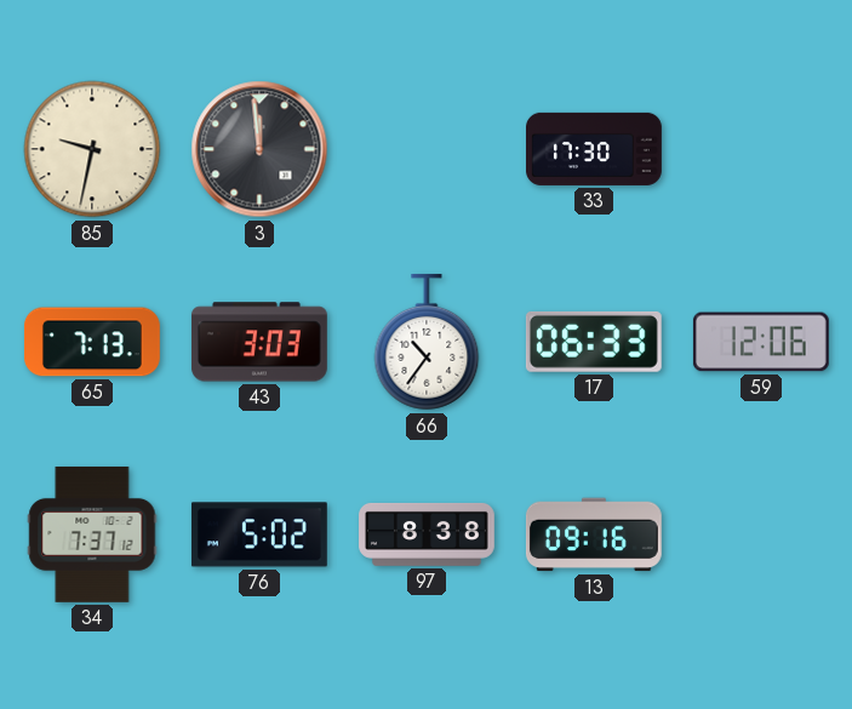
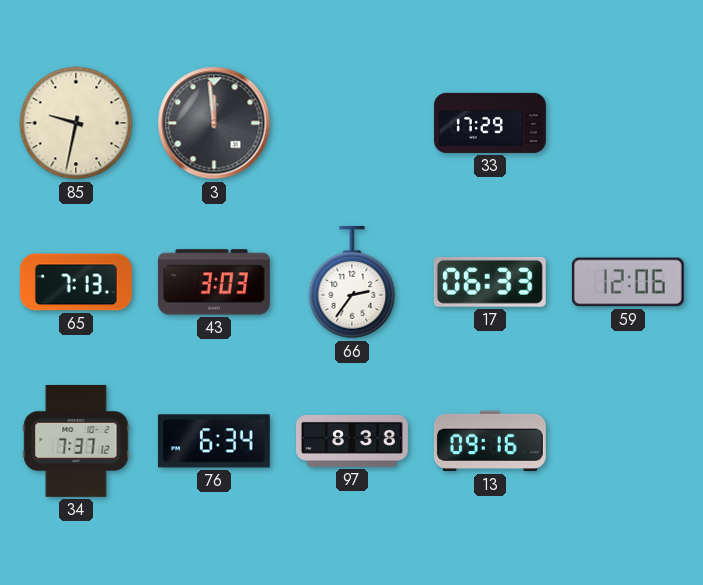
33: 17:30 -> 17:29
66: 10:36 -> 2:36
76: 5:02 -> 6:34
